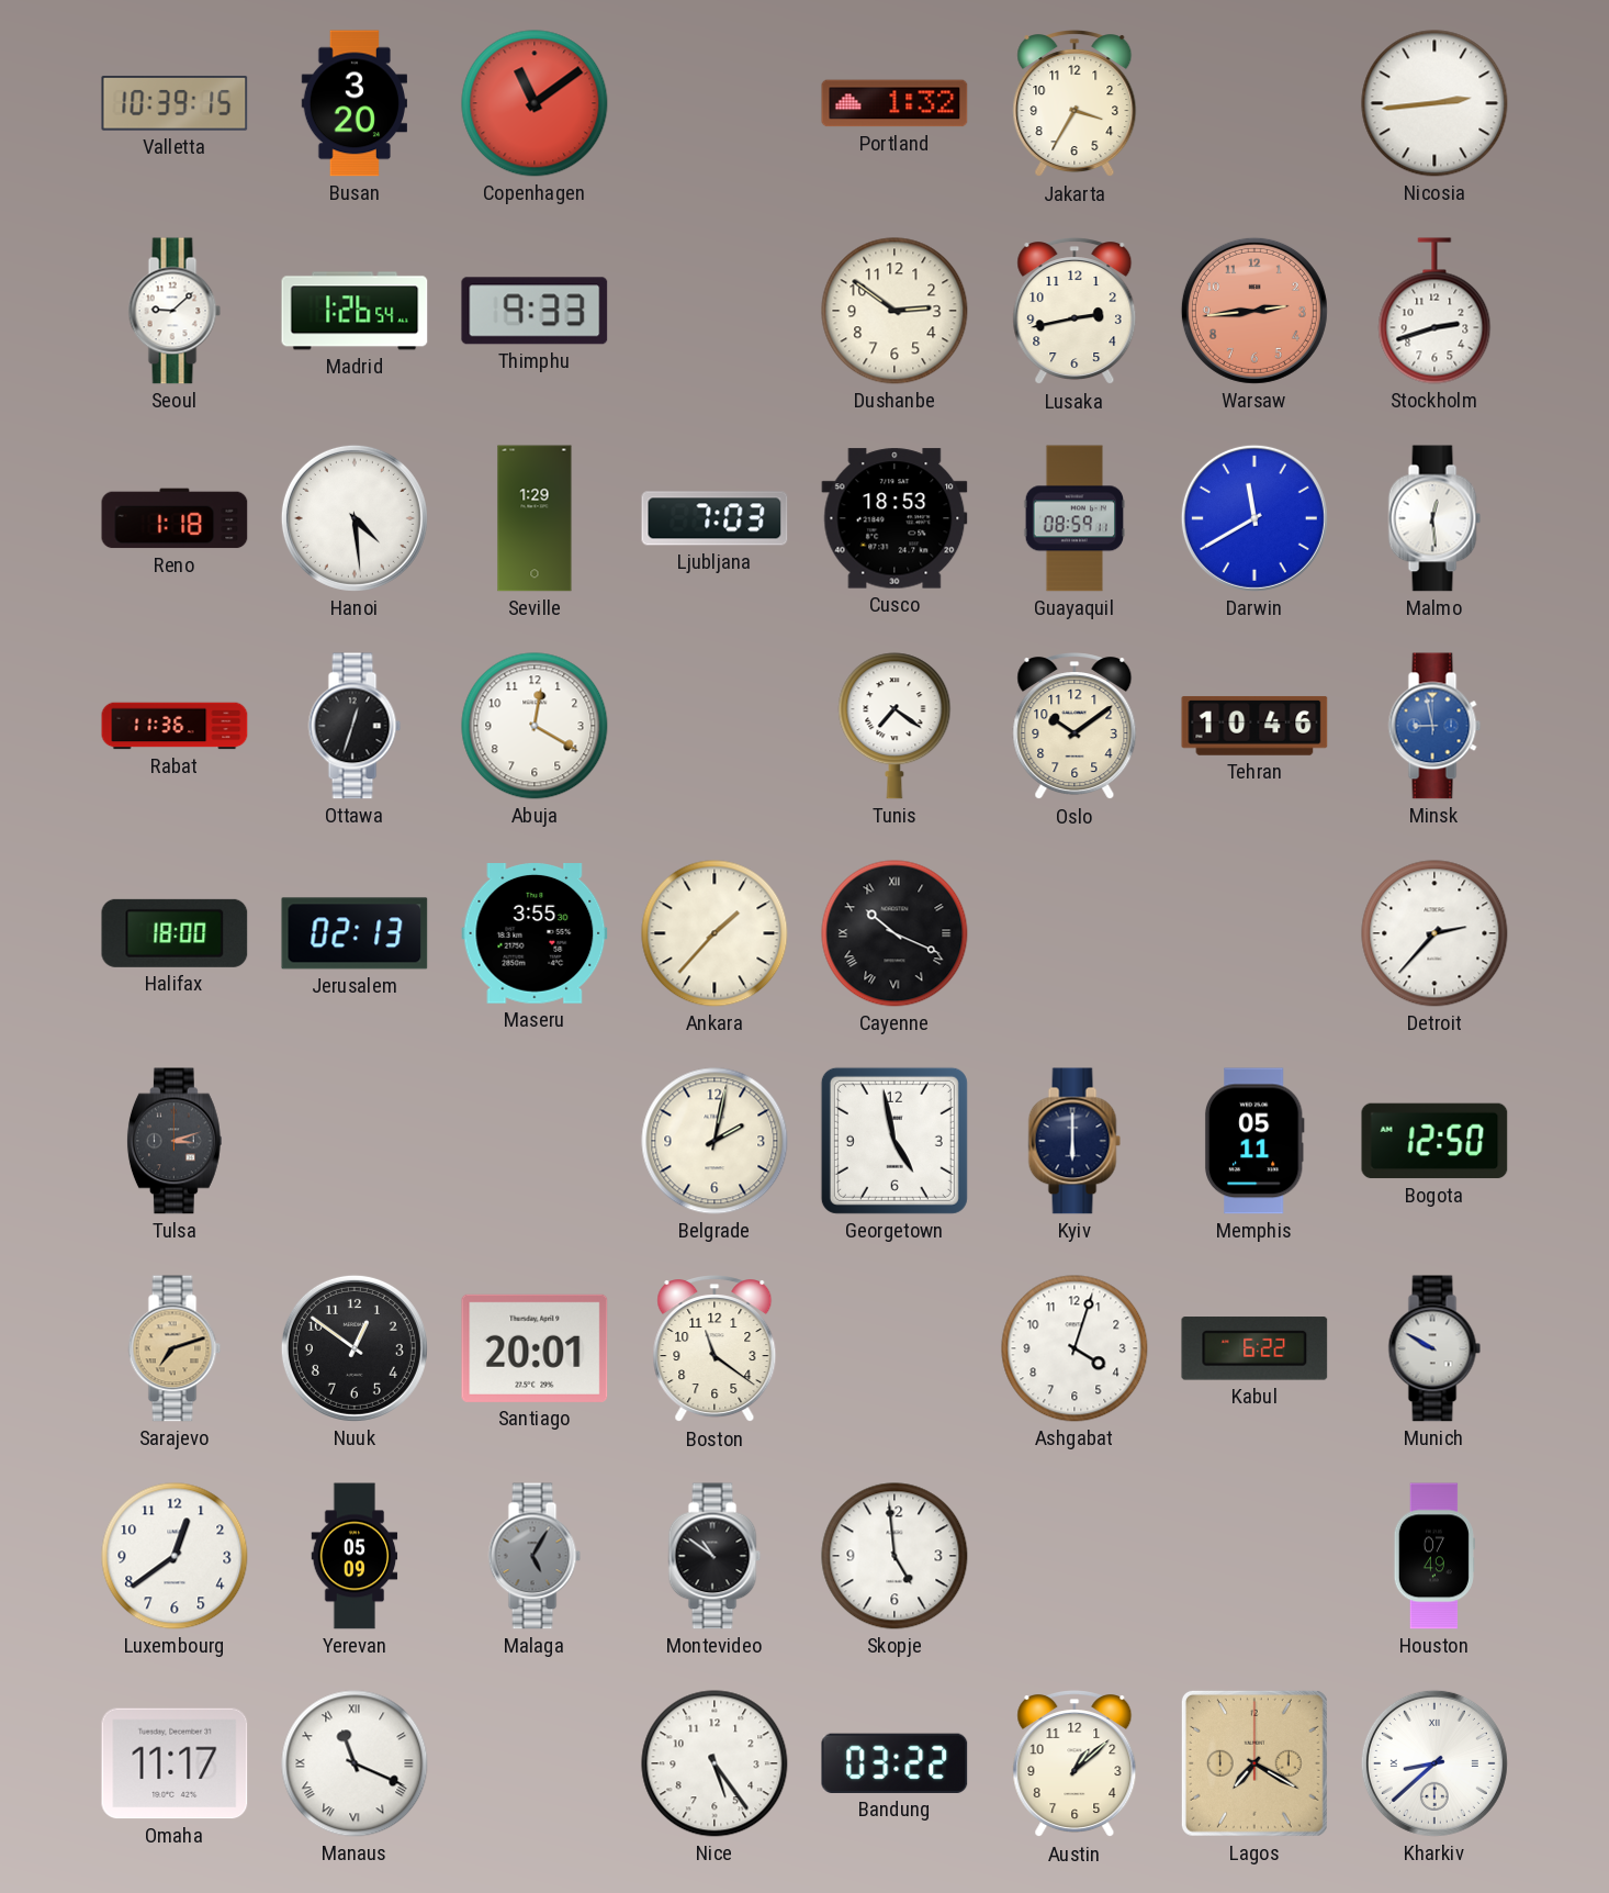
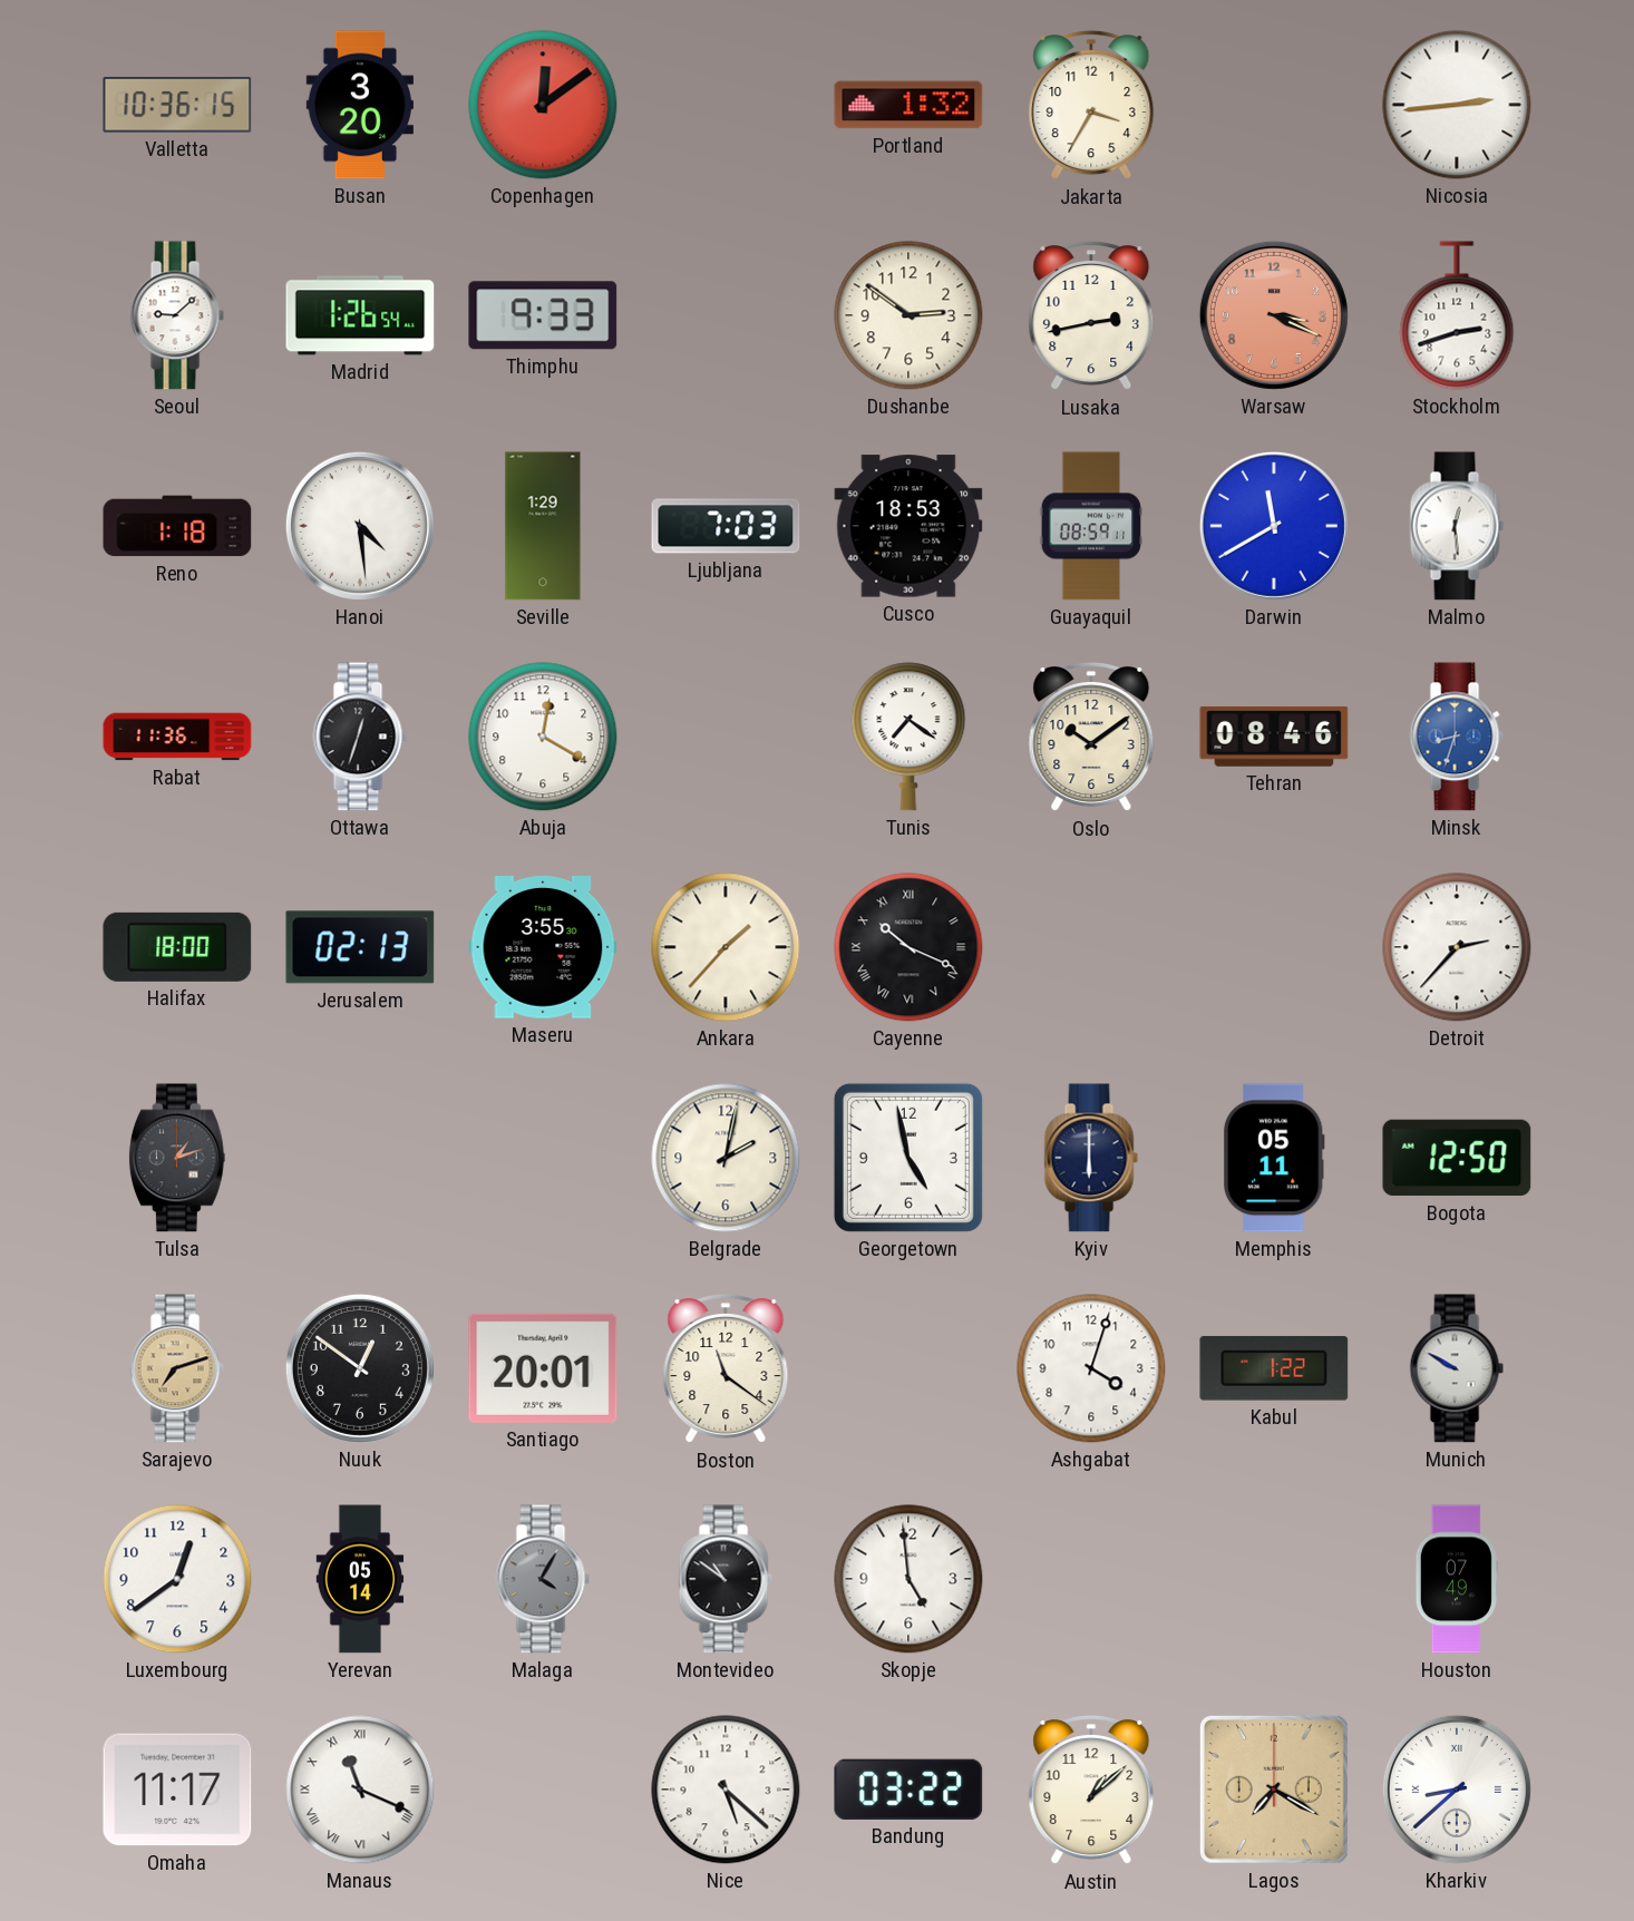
Valletta: 10:39 -> 10:36
Copenhagen: 11:09 -> 12:09
Warsaw: 2:44 -> 3:19
Tehran: 10:46 -> 08:46
Minsk: 8:58 -> 8:33
Tulsa: 3:12 -> 1:12
Kabul: 6:22 -> 1:22
Yerevan: 05:09 -> 05:14
Malaga: 5:05 -> 4:05
Nice: 5:24 -> 5:22
